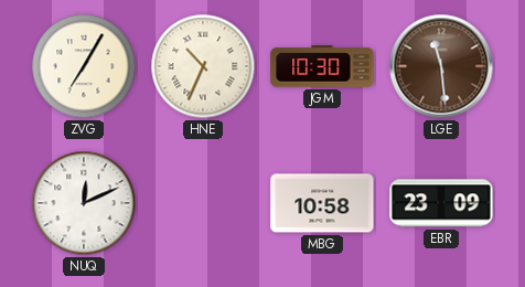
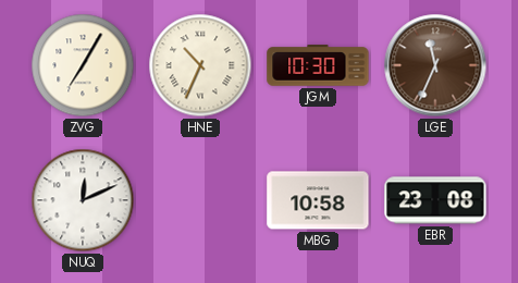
LGE: 11:29 -> 11:34
EBR: 23:09 -> 23:08
